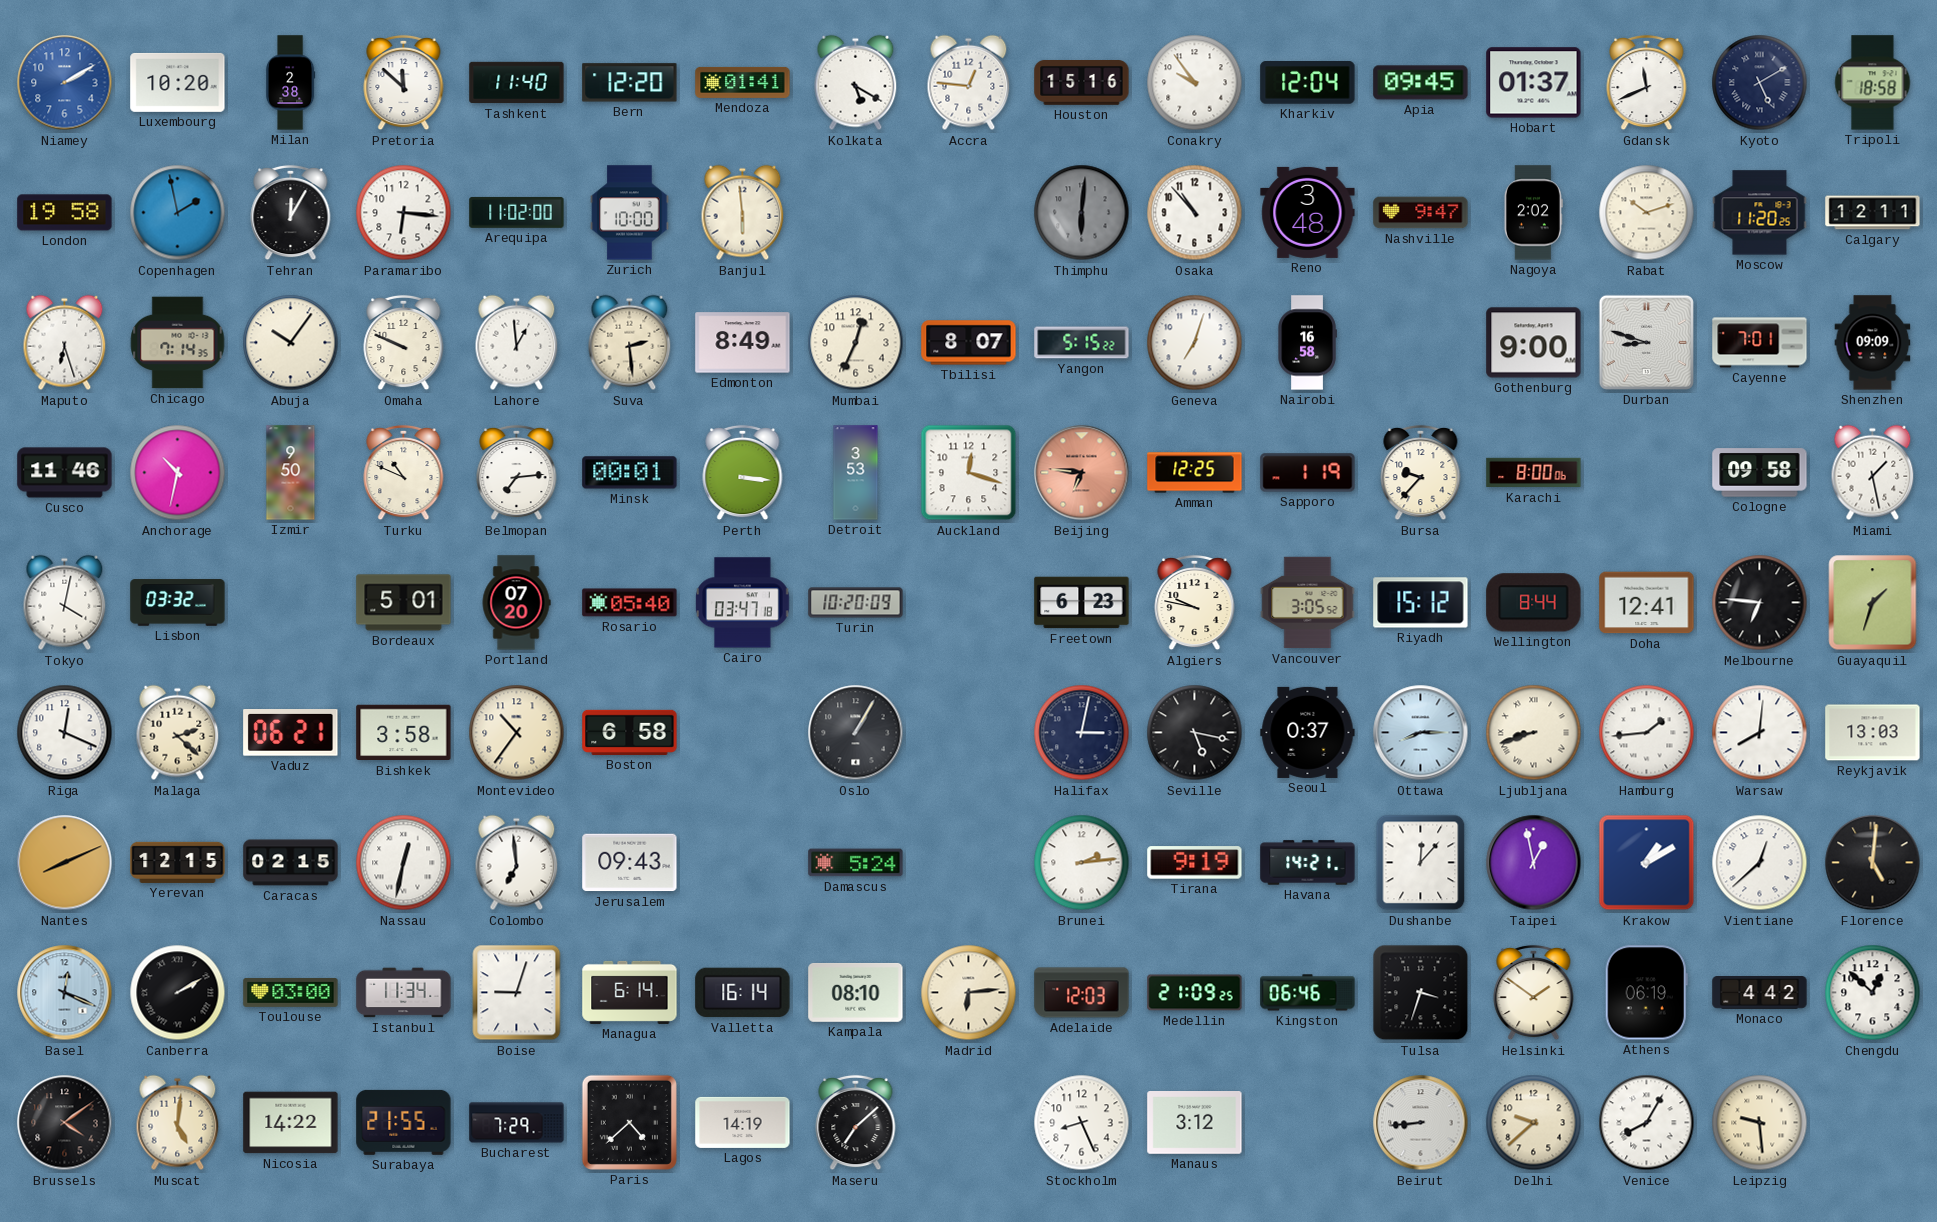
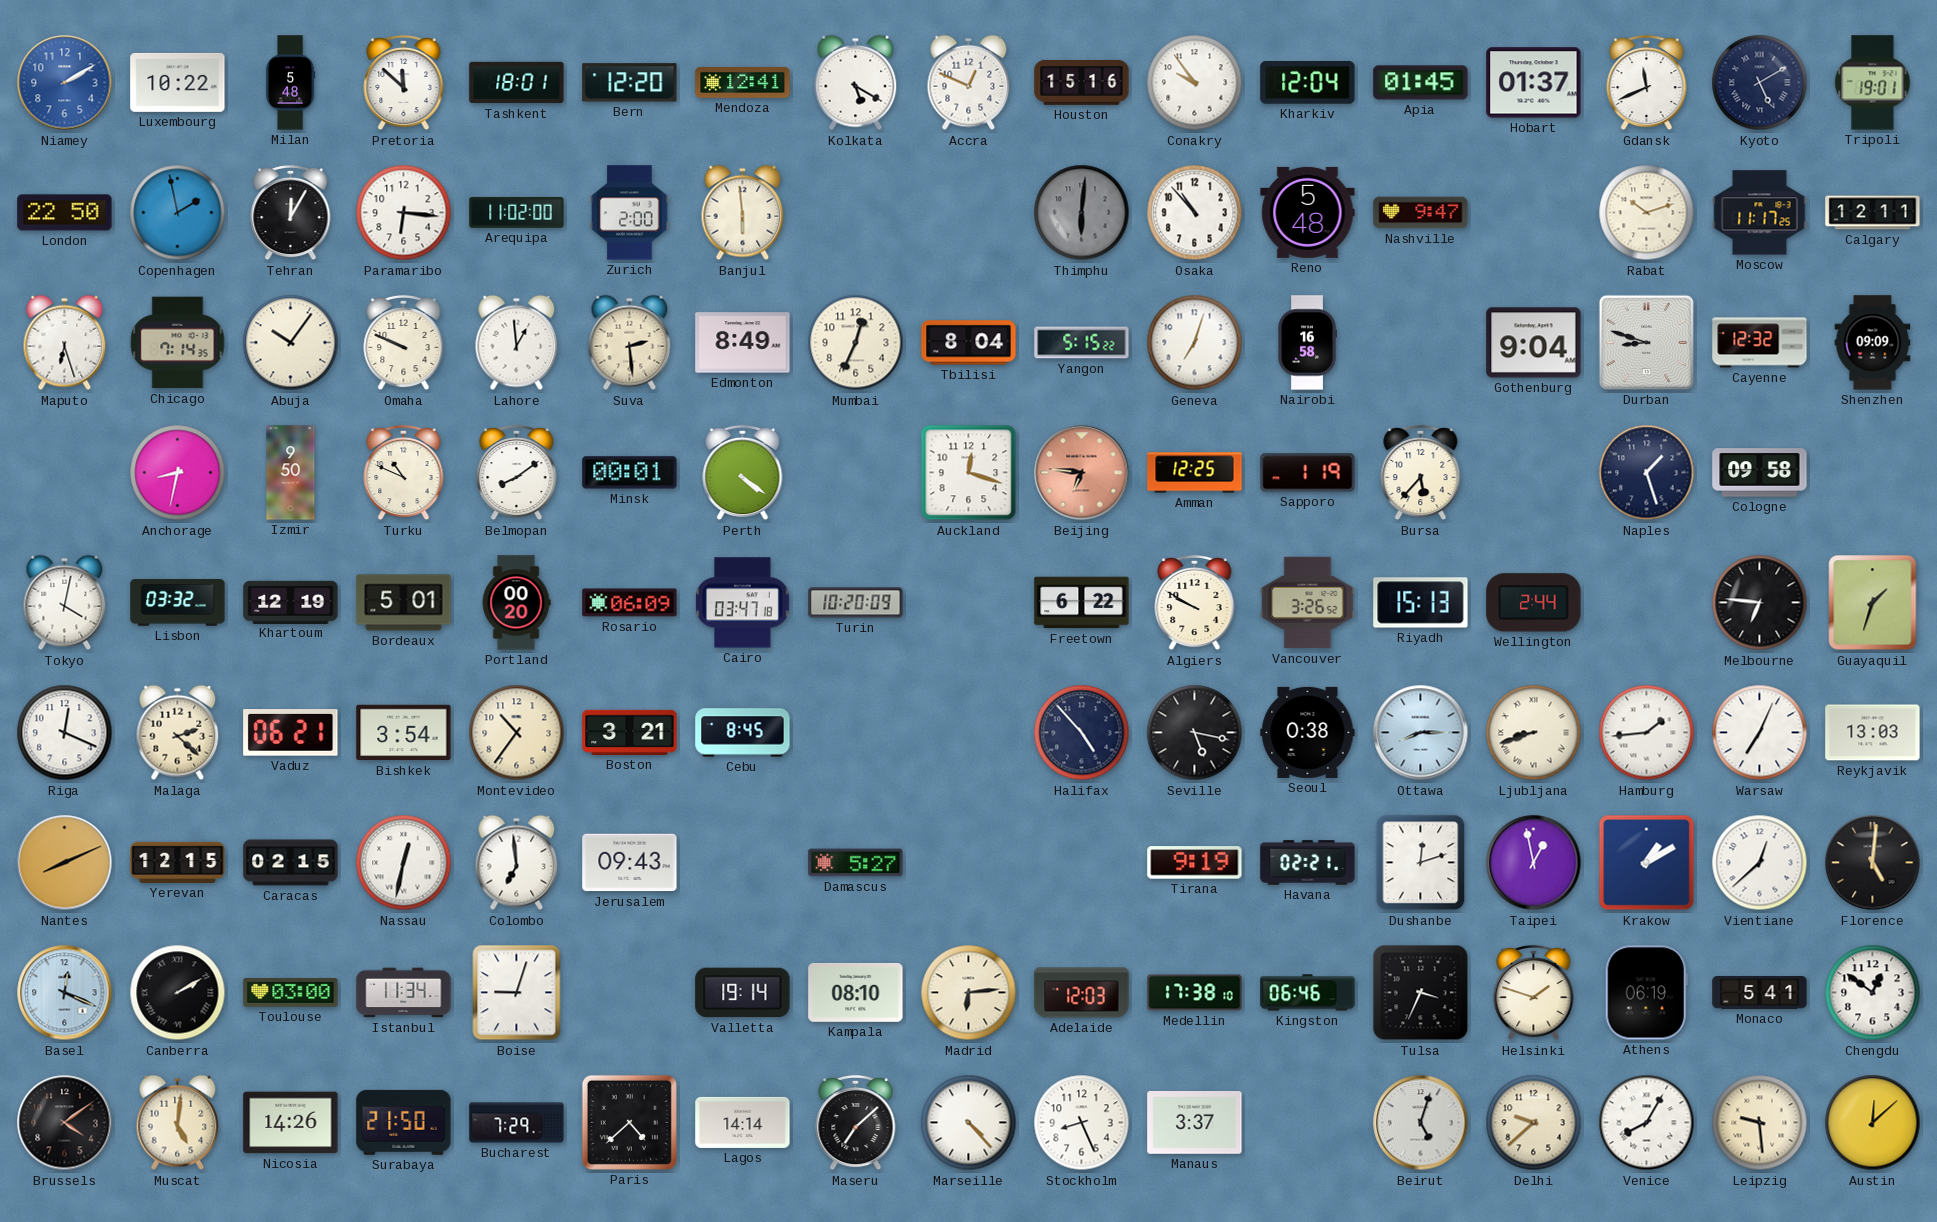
Luxembourg: 10:20 -> 10:22
Milan: 2:38 -> 5:48
Tashkent: 11:40 -> 18:01
Mendoza: 01:41 -> 12:41
Accra: 12:46 -> 12:49
Apia: 09:45 -> 01:45
Tripoli: 18:58 -> 19:01
London: 19:58 -> 22:50
Zurich: 10:00 -> 2:00
Reno: 3:48 -> 5:48
Nagoya: 2:02 -> none
Moscow: 11:20 -> 11:17
Tbilisi: 8:07 -> 8:04
Gothenburg: 9:00 -> 9:04
Cayenne: 7:01 -> 12:32
Cusco: 11:46 -> none
Anchorage: 10:32 -> 8:32
Belmopan: 7:14 -> 8:09
Perth: 3:16 -> 4:21
Detroit: 3:53 -> none
Bursa: 9:37 -> 5:37
Karachi: 8:00 -> none
Naples: none -> 1:27
Miami: 1:28 -> none
Khartoum: none -> 12:19
Portland: 07:20 -> 00:20
Rosario: 05:40 -> 06:09
Freetown: 6:23 -> 6:22
Algiers: 9:47 -> 9:50
Vancouver: 3:05 -> 3:26
Riyadh: 15:12 -> 15:13
Wellington: 8:44 -> 2:44
Doha: 12:41 -> none
Bishkek: 3:58 -> 3:54
Boston: 6:58 -> 3:21
Cebu: none -> 8:45
Oslo: 1:05 -> none
Halifax: 3:02 -> 4:53
Seoul: 0:37 -> 0:38
Warsaw: 8:01 -> 7:04
Damascus: 5:24 -> 5:27
Brunei: 2:14 -> none
Havana: 14:21 -> 02:21
Dushanbe: 12:07 -> 12:12
Managua: 6:14 -> none
Valletta: 16:14 -> 19:14
Medellin: 21:09 -> 17:38
Tulsa: 3:33 -> 3:34
Helsinki: 1:51 -> 1:48
Monaco: 4:42 -> 5:41
Chengdu: 12:52 -> 12:51
Nicosia: 14:22 -> 14:26
Surabaya: 21:55 -> 21:50
Lagos: 14:19 -> 14:14
Marseille: none -> 4:23
Manaus: 3:12 -> 3:37
Beirut: 8:44 -> 5:03
Austin: none -> 12:08
